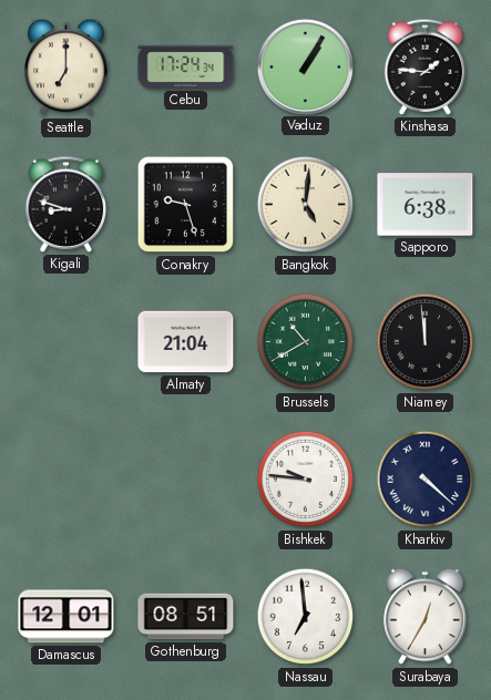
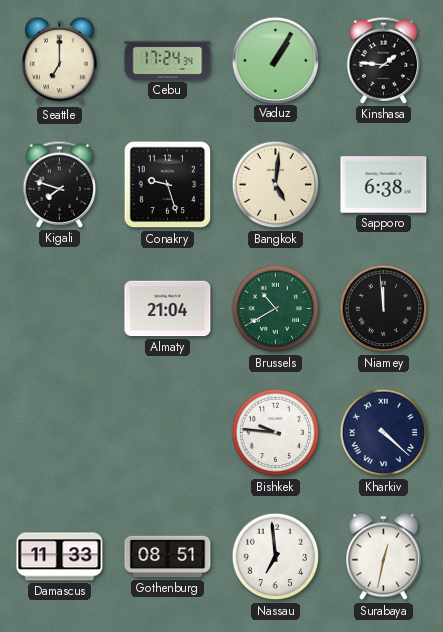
Kigali: 8:48 -> 7:48
Damascus: 12:01 -> 11:33
Surabaya: 12:35 -> 12:32
